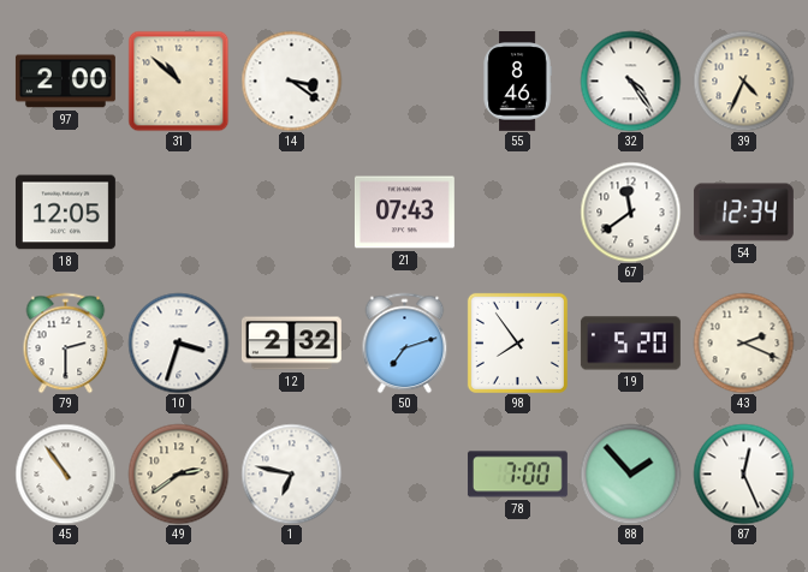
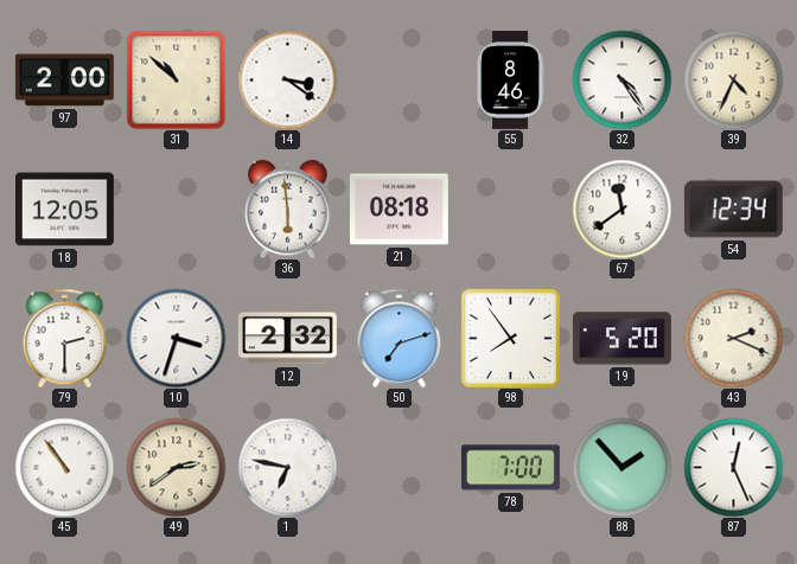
36: none -> 5:59
21: 07:43 -> 08:18
